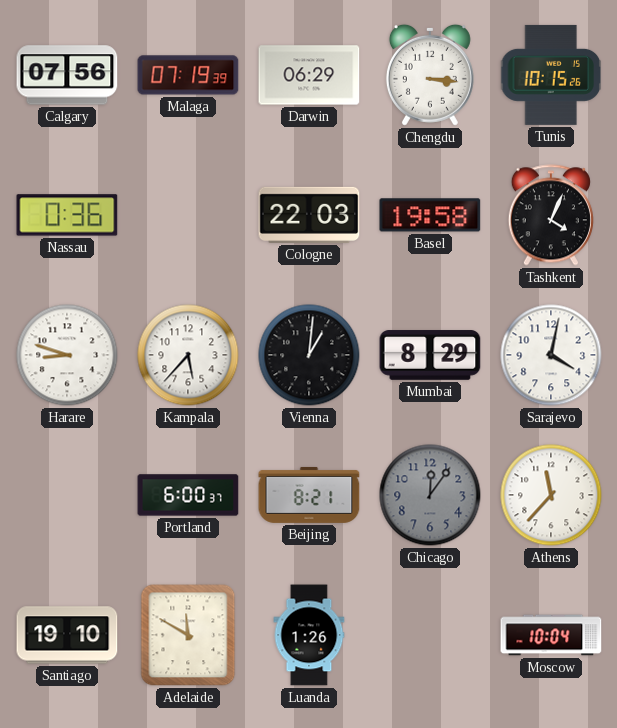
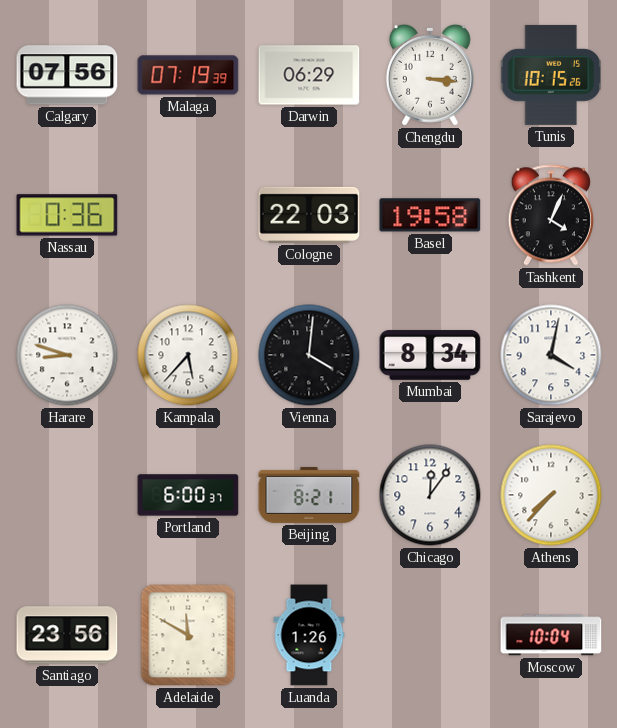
Vienna: 1:01 -> 4:01
Mumbai: 8:29 -> 8:34
Chicago dial: grey -> white
Athens: 11:37 -> 7:37
Santiago: 19:10 -> 23:56
